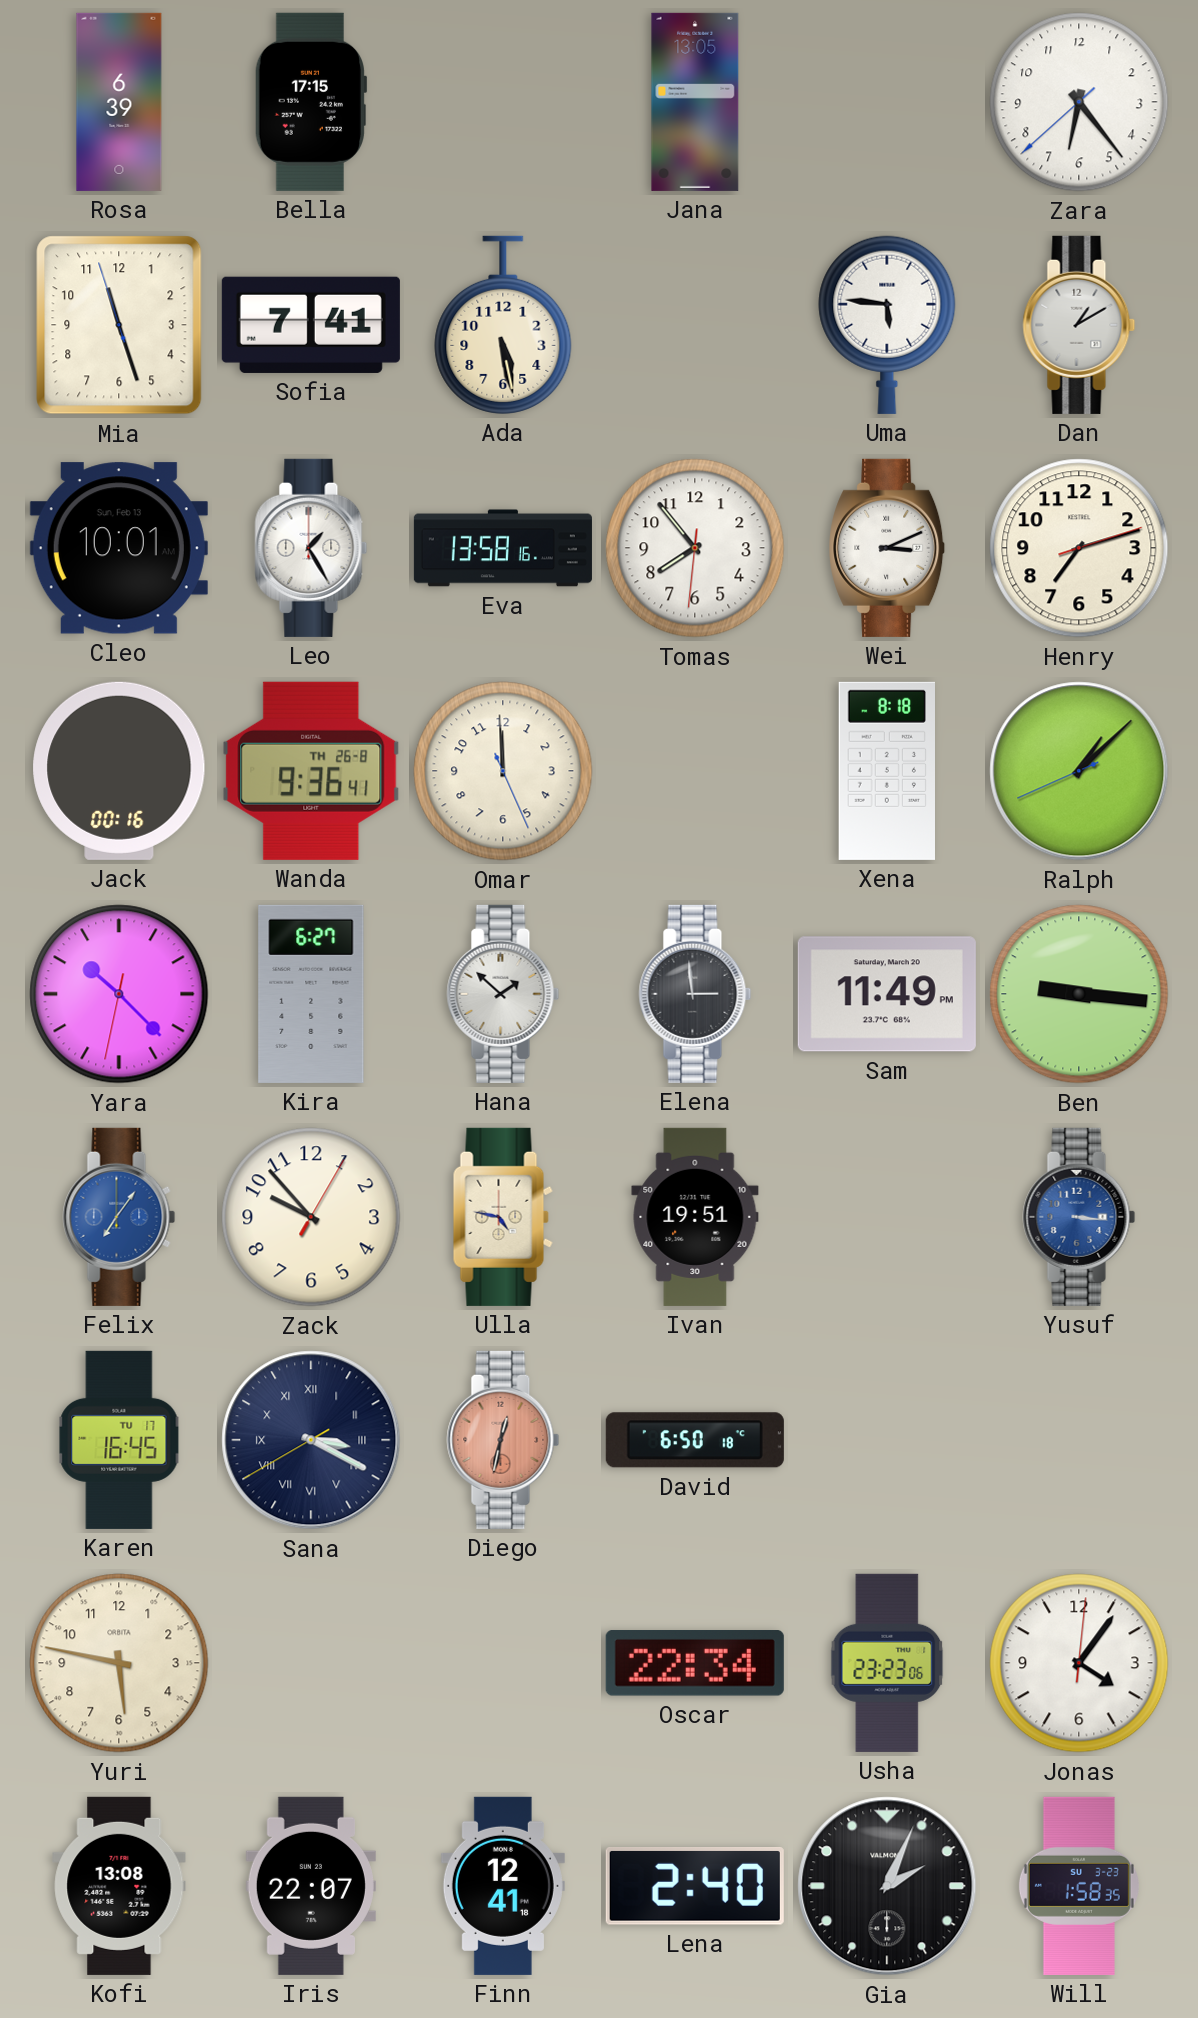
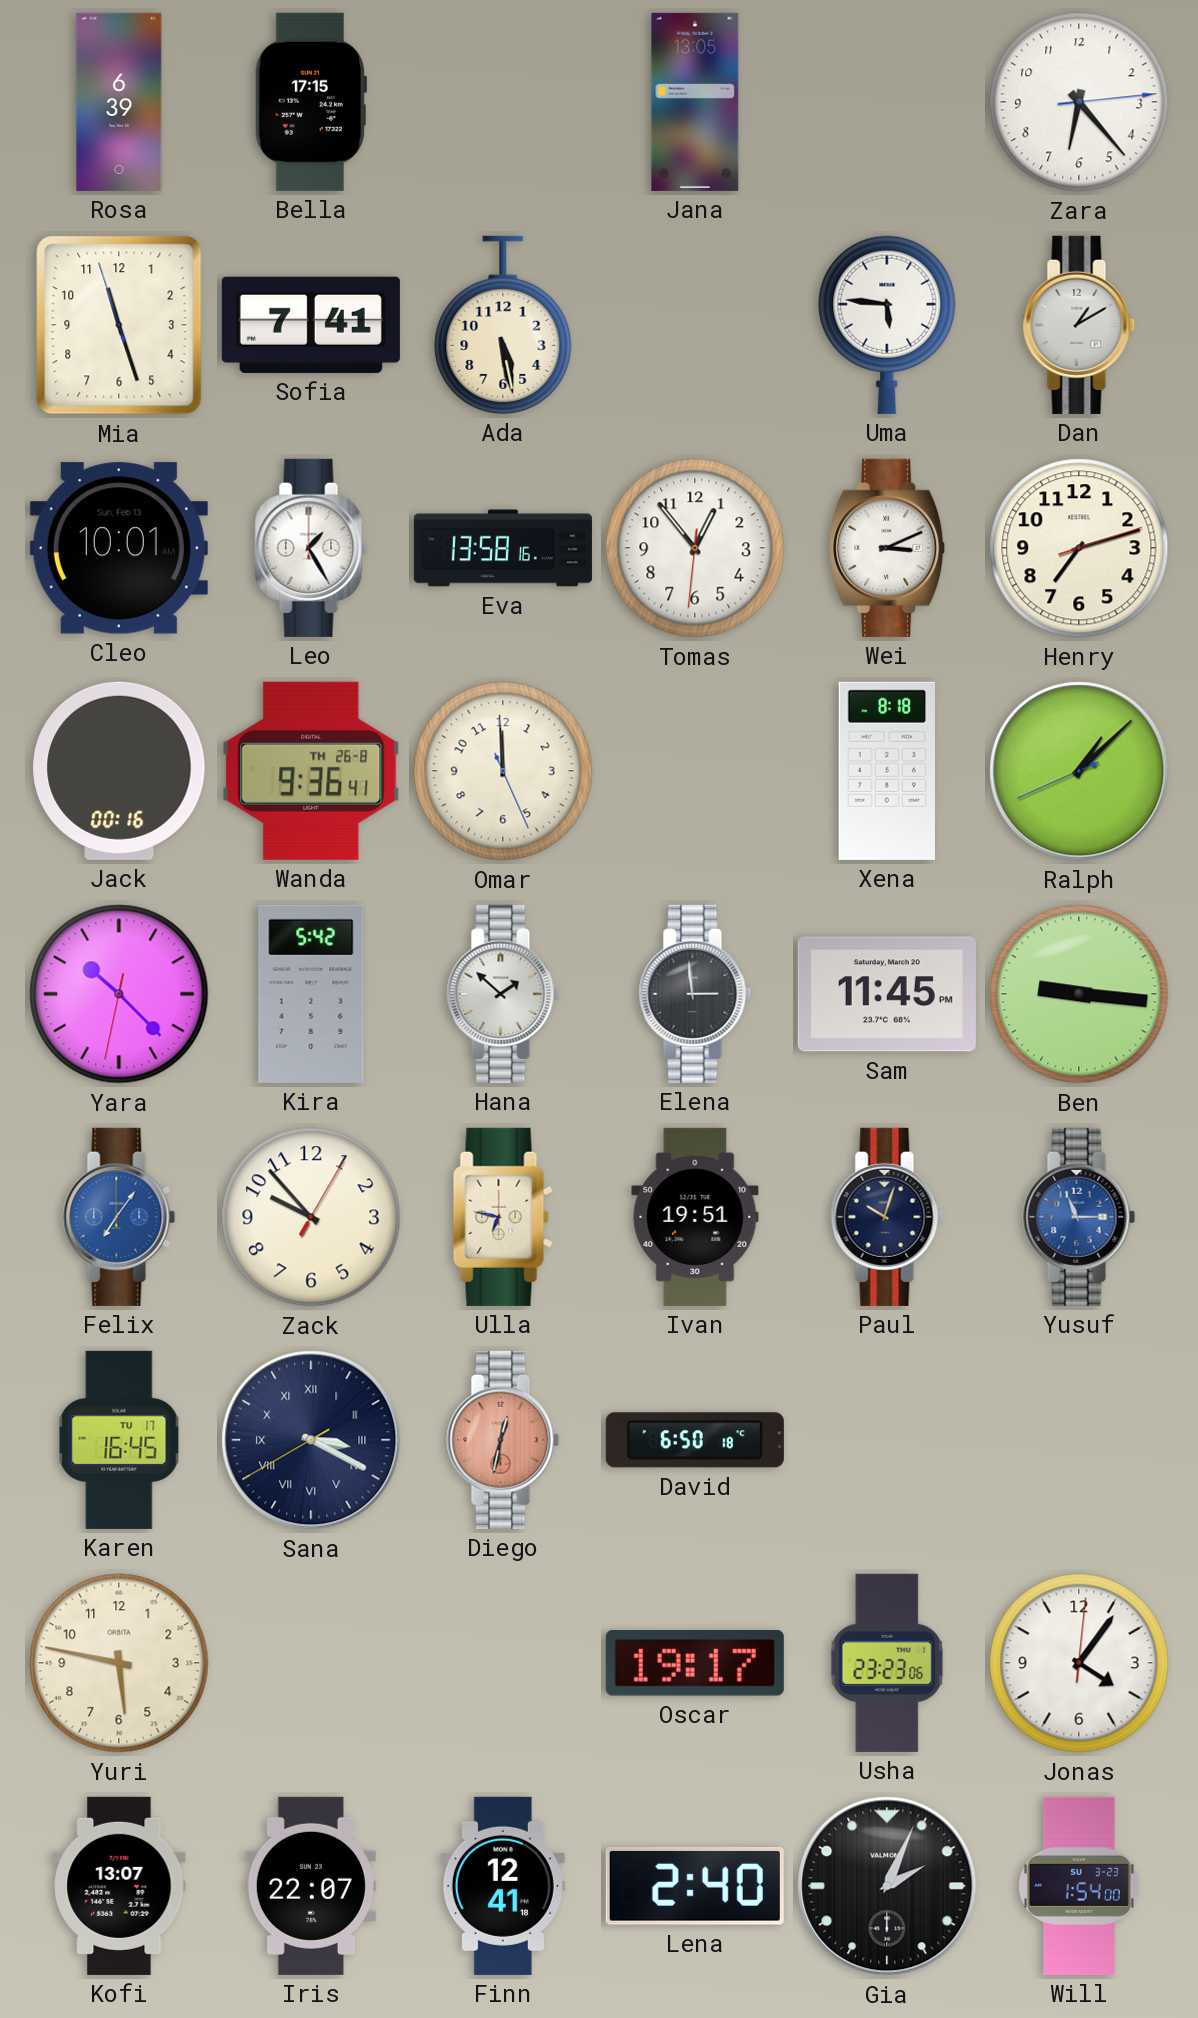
Zara: 6:23:38 -> 6:23:14
Tomas: 7:53 -> 12:53
Kira: 6:27 -> 5:42
Sam: 11:49 -> 11:45
Ulla: 4:47 -> 6:47
Paul: none -> 10:03
Yusuf: 3:16 -> 11:15
Oscar: 22:34 -> 19:17
Kofi: 13:08 -> 13:07
Will: 1:58 -> 1:54
